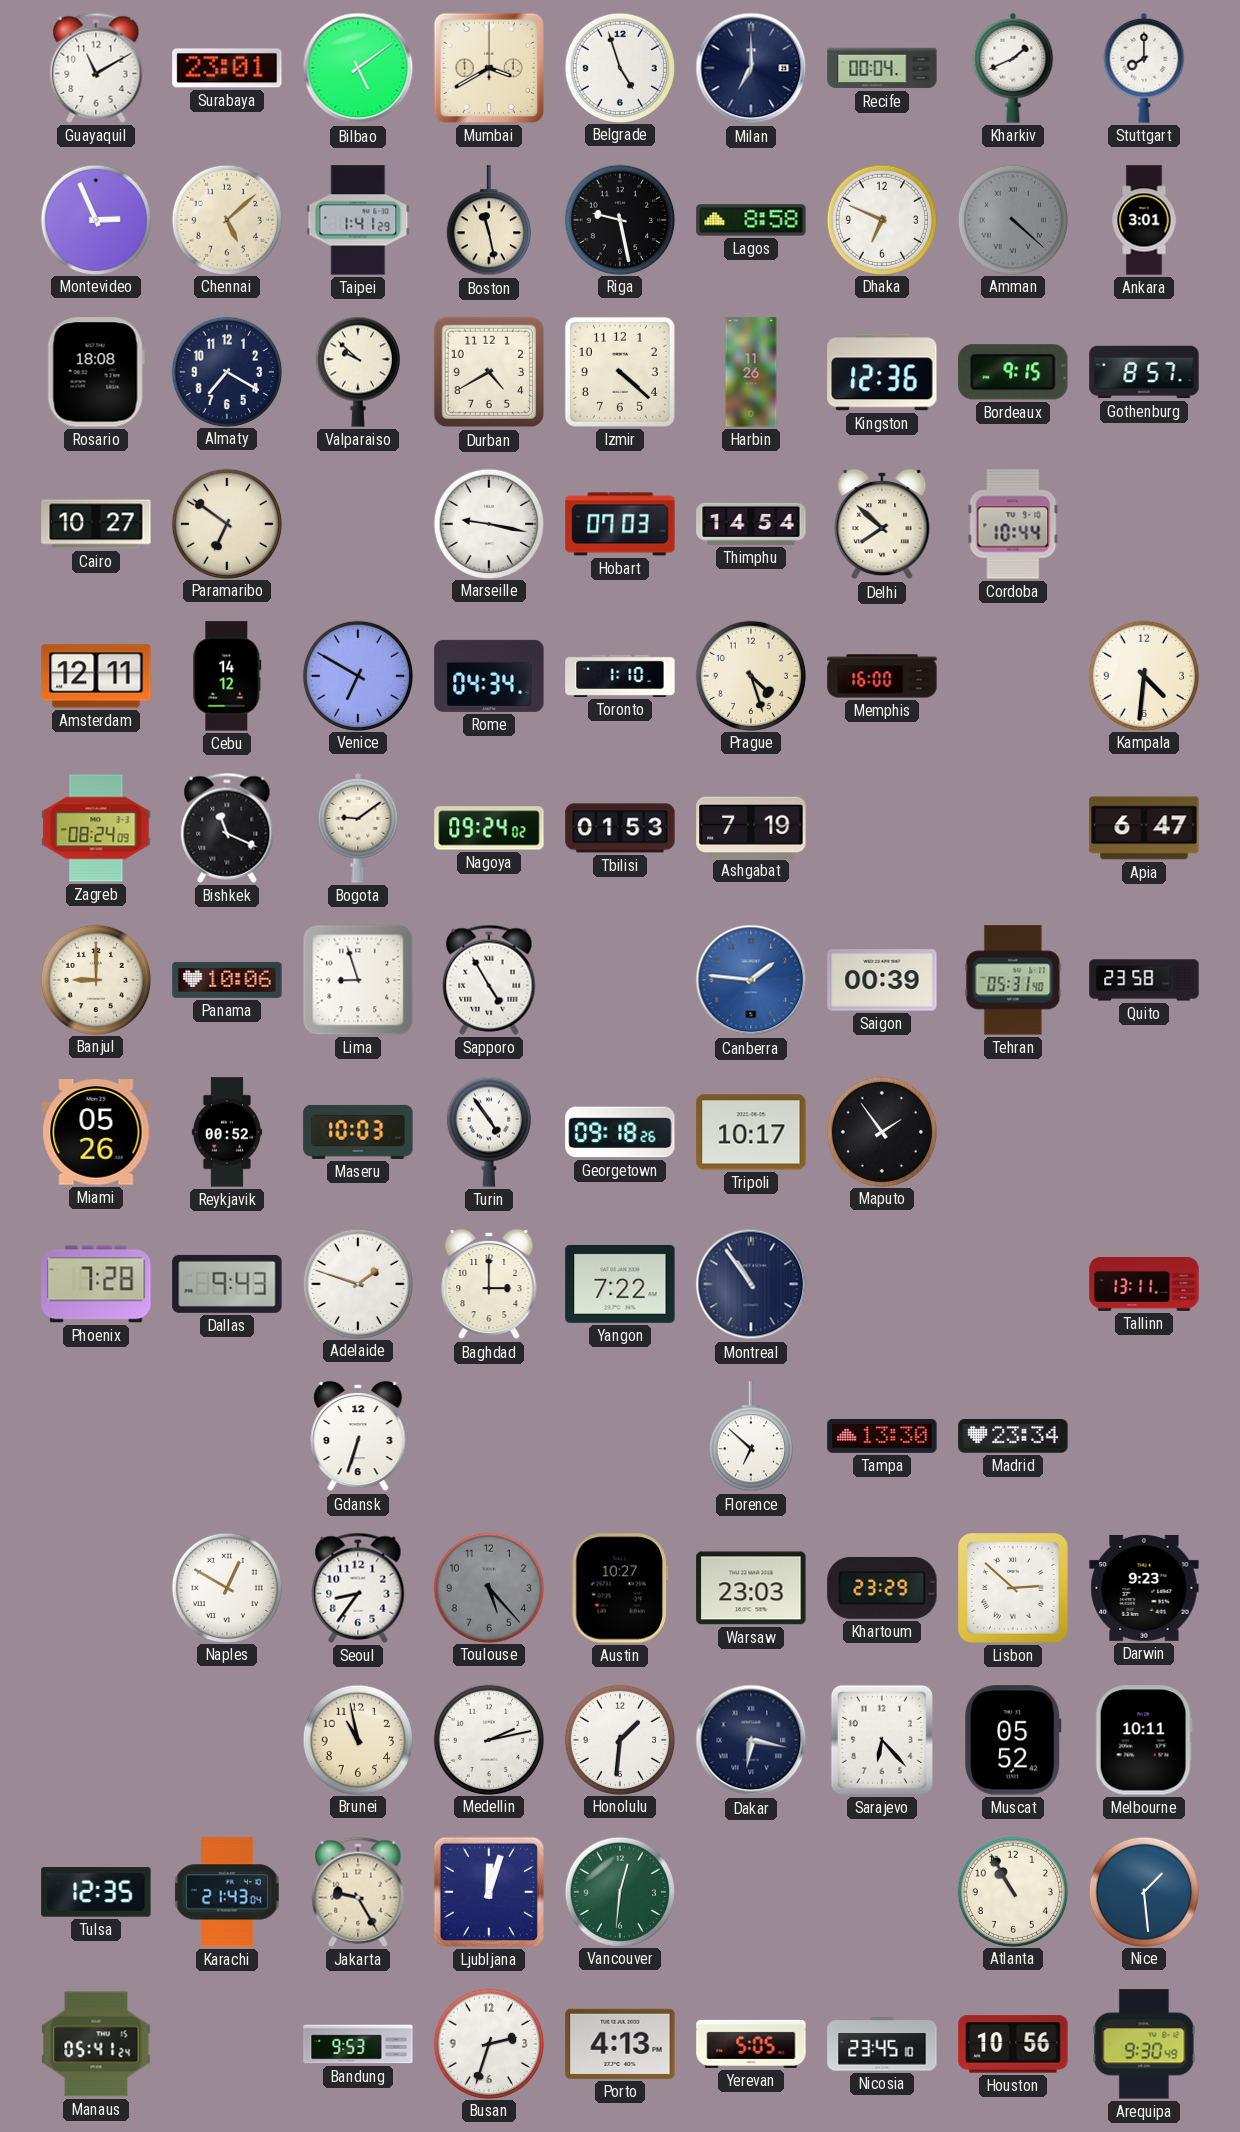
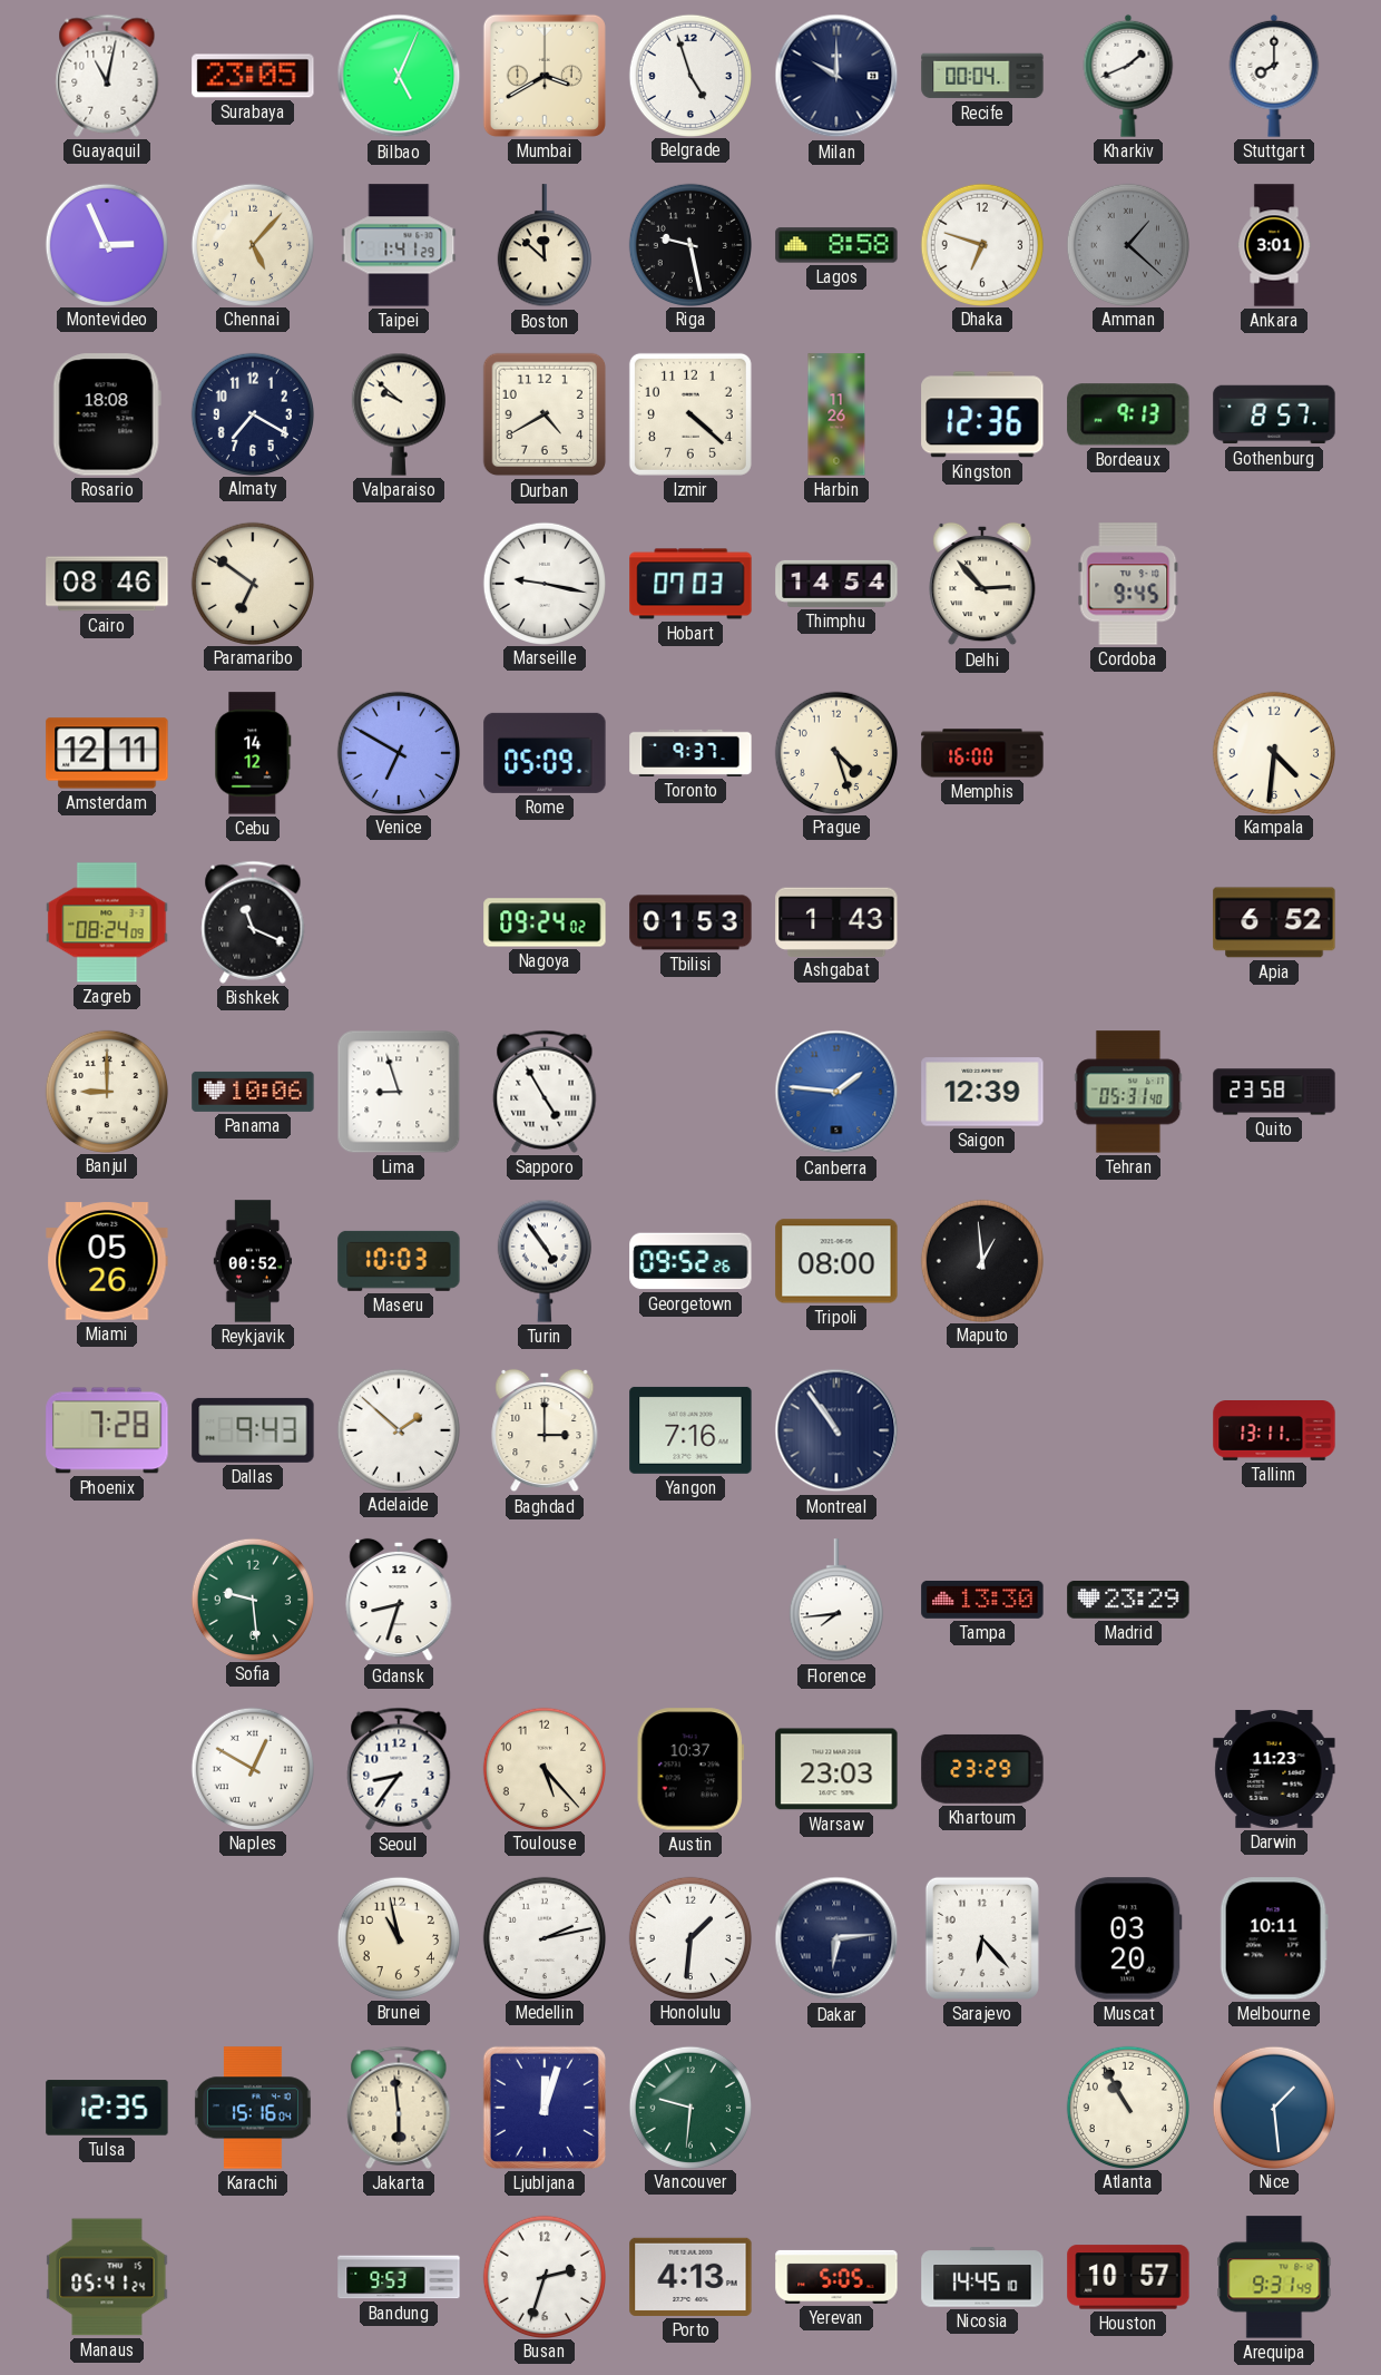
Guayaquil: 11:10 -> 11:02
Surabaya: 23:01 -> 23:05
Bilbao: 5:09 -> 5:04
Milan: 7:00 -> 10:00
Chennai: 5:08 -> 5:07
Boston: 11:28 -> 11:52
Dhaka: 6:49 -> 6:48
Amman: 4:22 -> 1:22
Bordeaux: 9:15 -> 9:13
Cairo: 10:27 -> 08:46
Delhi: 7:52 -> 2:53
Cordoba: 10:44 -> 9:45
Rome: 04:34 -> 05:09
Toronto: 1:10 -> 9:37
Bogota: 9:09 -> none
Ashgabat: 7:19 -> 1:43
Apia: 6:47 -> 6:52
Saigon: 00:39 -> 12:39
Georgetown: 09:18 -> 09:52
Tripoli: 10:17 -> 08:00
Maputo: 1:54 -> 12:59
Adelaide: 1:48 -> 1:52
Yangon: 7:22 -> 7:16
Sofia: none -> 9:29
Gdansk: 6:33 -> 8:33
Florence: 6:52 -> 7:44
Madrid: 23:34 -> 23:29
Toulouse dial: grey -> cream
Austin: 10:27 -> 10:37
Lisbon: 2:52 -> none
Darwin: 9:23 -> 11:23
Dakar: 6:17 -> 6:14
Muscat: 05:52 -> 03:20
Karachi: 21:43 -> 15:16
Jakarta: 9:25 -> 5:59
Vancouver: 12:31 -> 9:31
Nicosia: 23:45 -> 14:45
Houston: 10:56 -> 10:57
Arequipa: 9:30 -> 9:31
